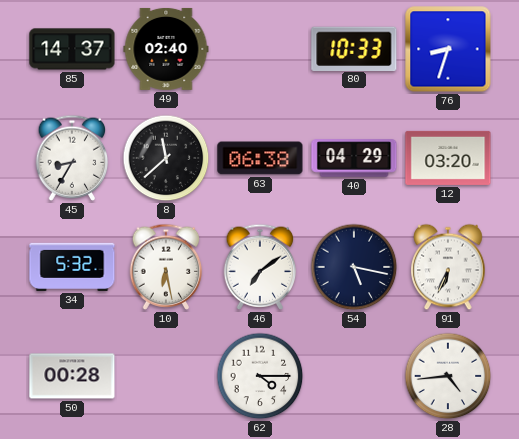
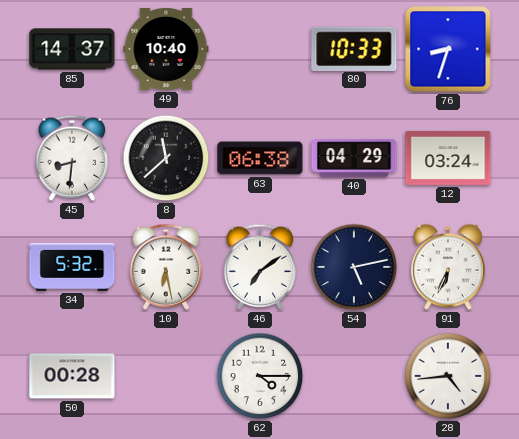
49: 02:40 -> 10:40
45: 8:35 -> 8:31
12: 03:20 -> 03:24
54: 5:17 -> 5:13
